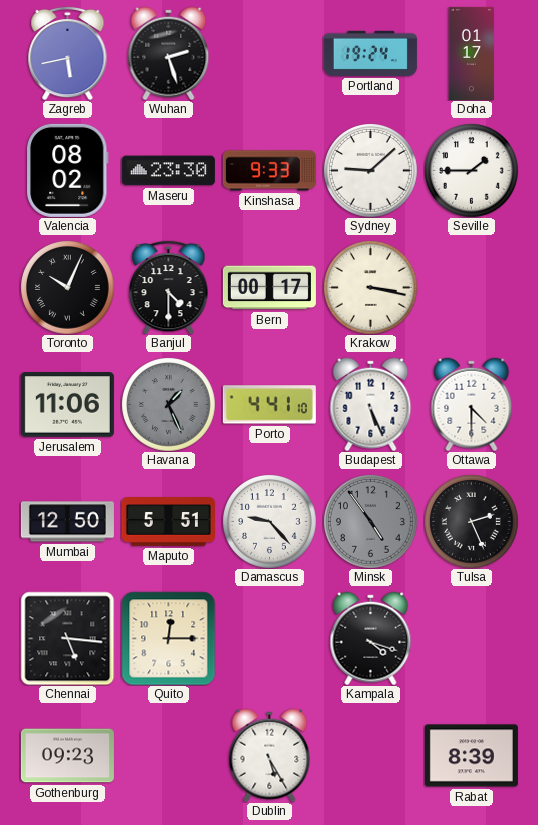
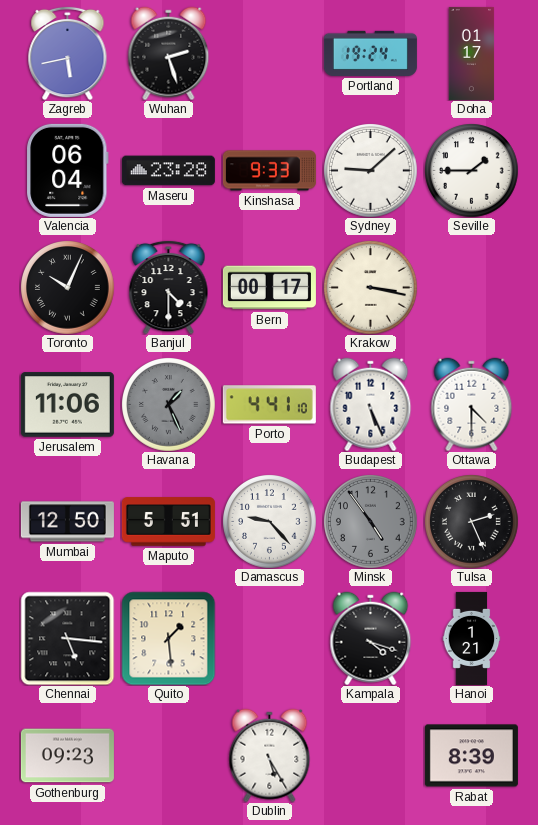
Valencia: 08:02 -> 06:04
Maseru: 23:30 -> 23:28
Quito: 12:15 -> 1:29
Hanoi: none -> 1:21
